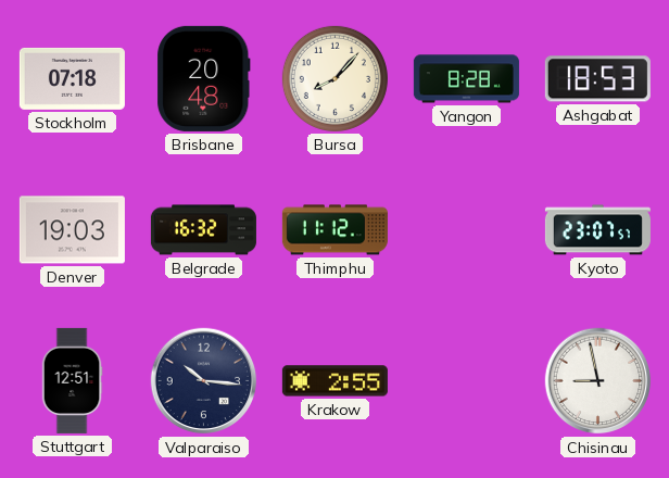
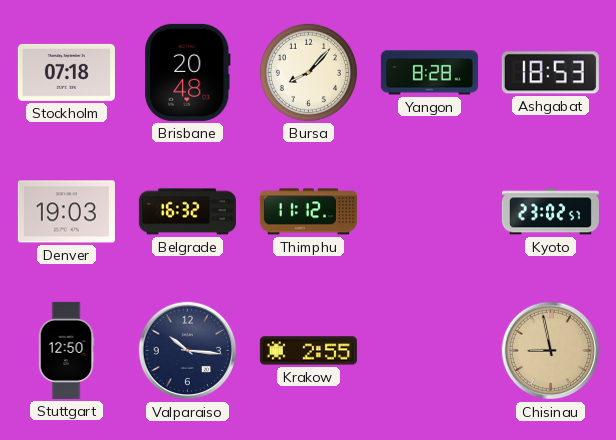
Kyoto: 23:07 -> 23:02
Stuttgart: 12:51 -> 12:50
Chisinau dial: white -> champagne
